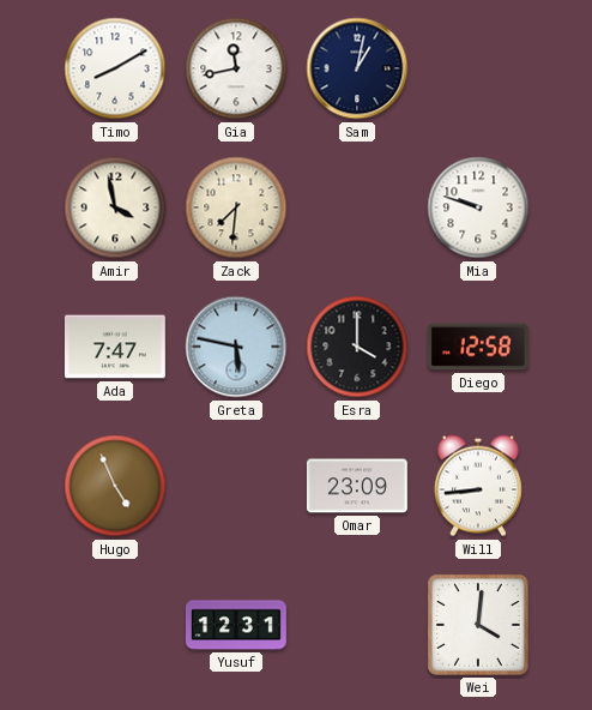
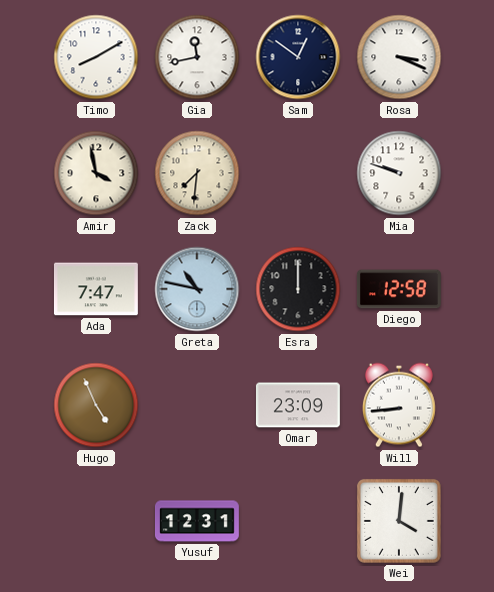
Sam: 1:02 -> 12:51
Rosa: none -> 3:19
Greta: 5:47 -> 10:47
Esra: 4:00 -> 12:00
